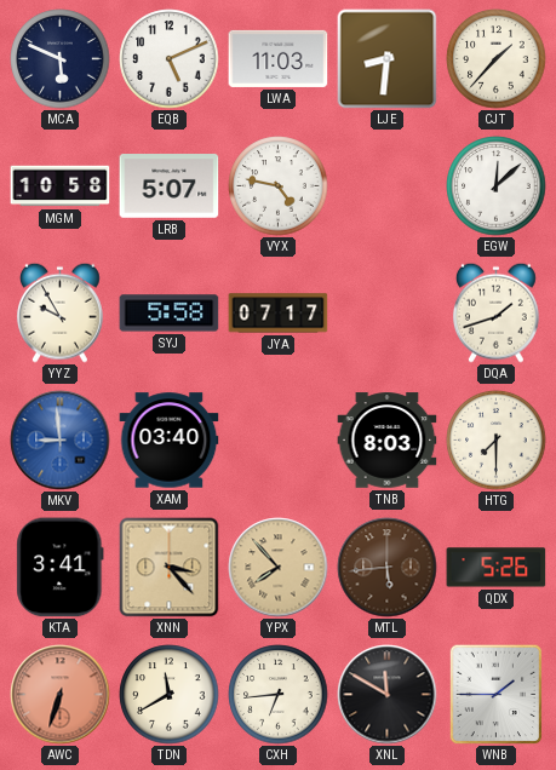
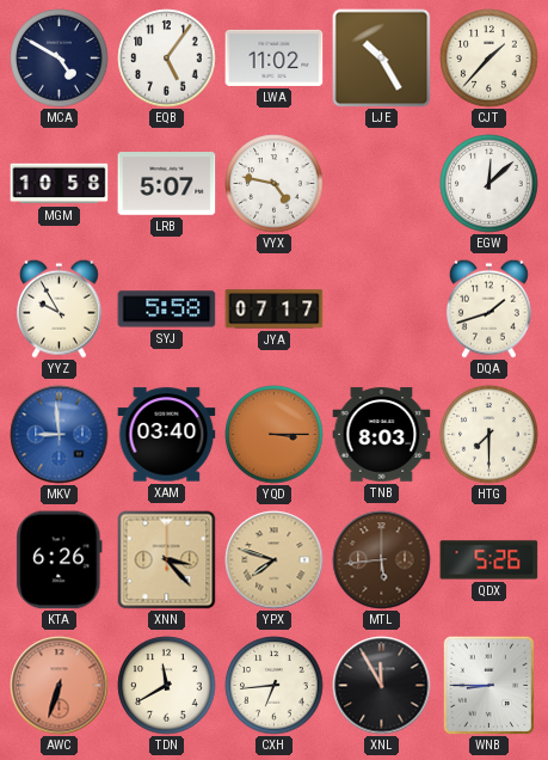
MCA: 5:49 -> 4:50
EQB: 5:11 -> 5:06
LWA: 11:03 -> 11:02
LJE: 8:31 -> 10:25
YQD: none -> 3:15
KTA: 3:41 -> 6:26
YPX: 7:53 -> 7:48
XNL: 11:50 -> 11:55
WNB: 1:45 -> 8:45
